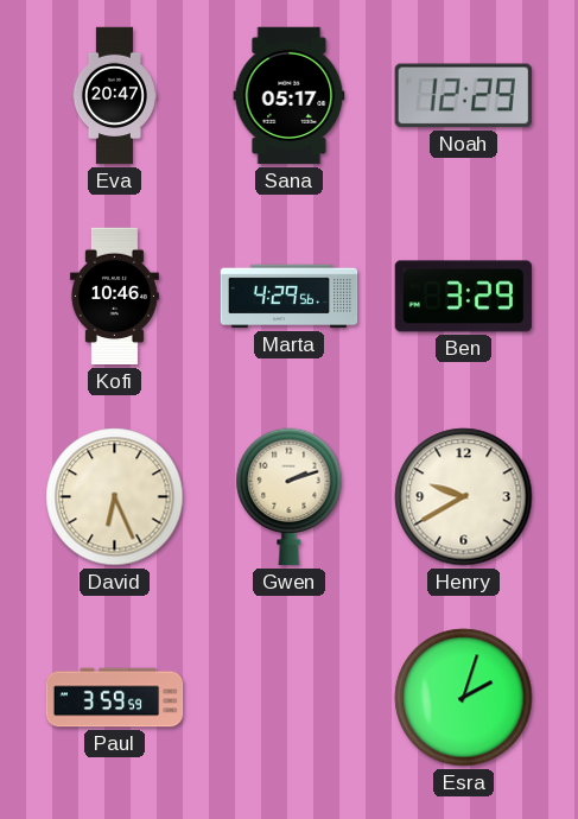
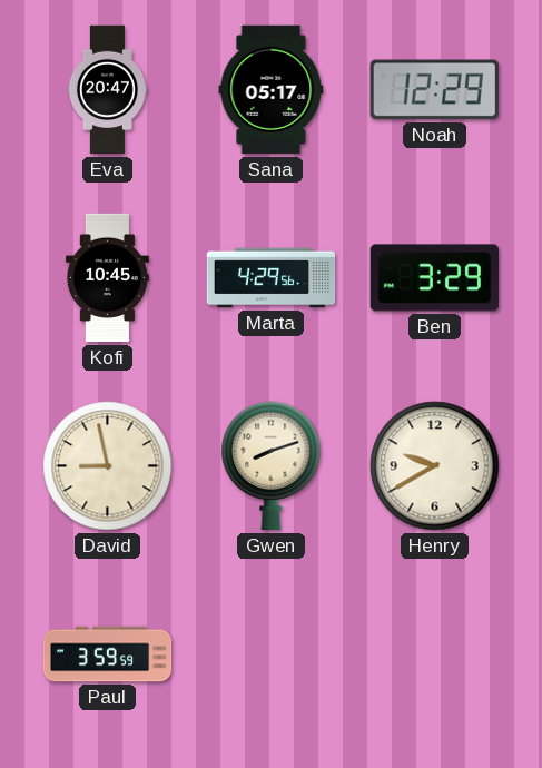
Kofi: 10:46 -> 10:45
David: 6:26 -> 8:58
Gwen: 2:12 -> 8:12
Esra: 2:03 -> none
